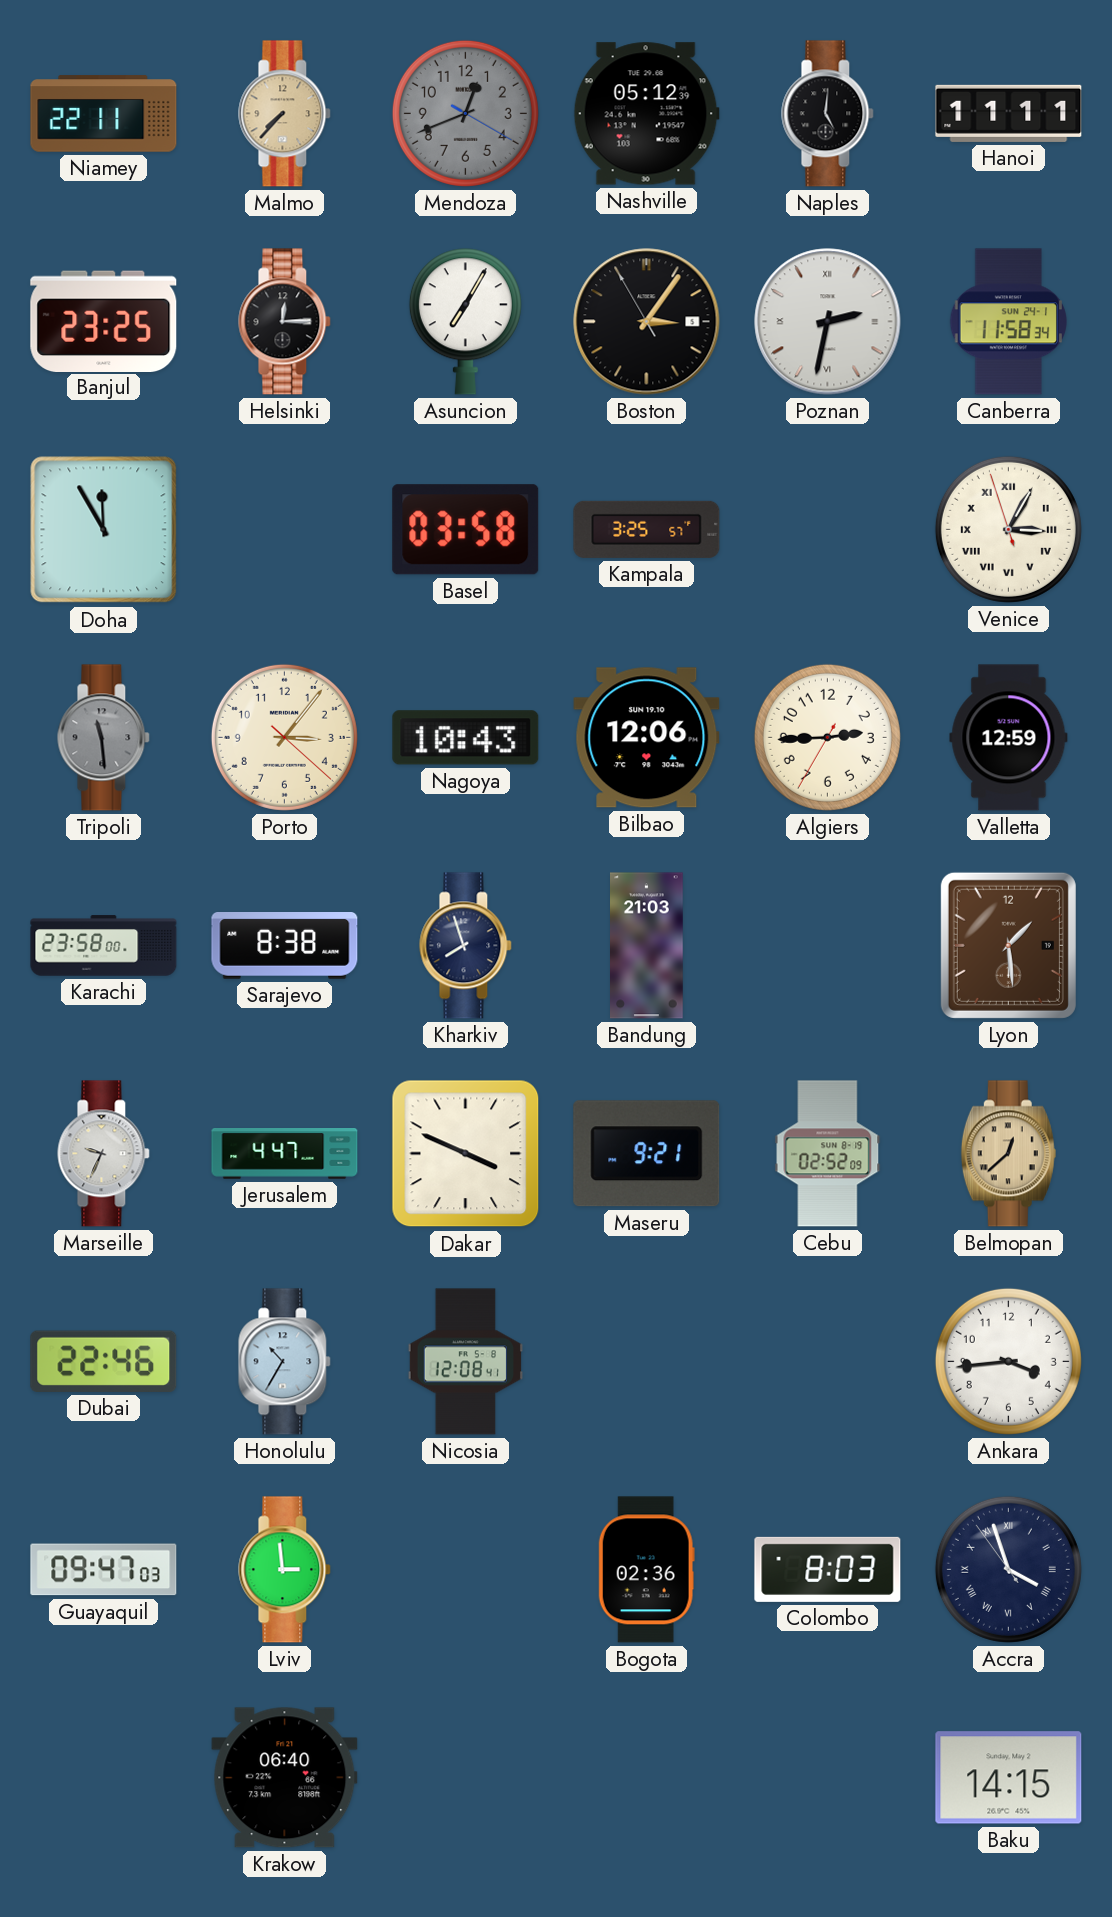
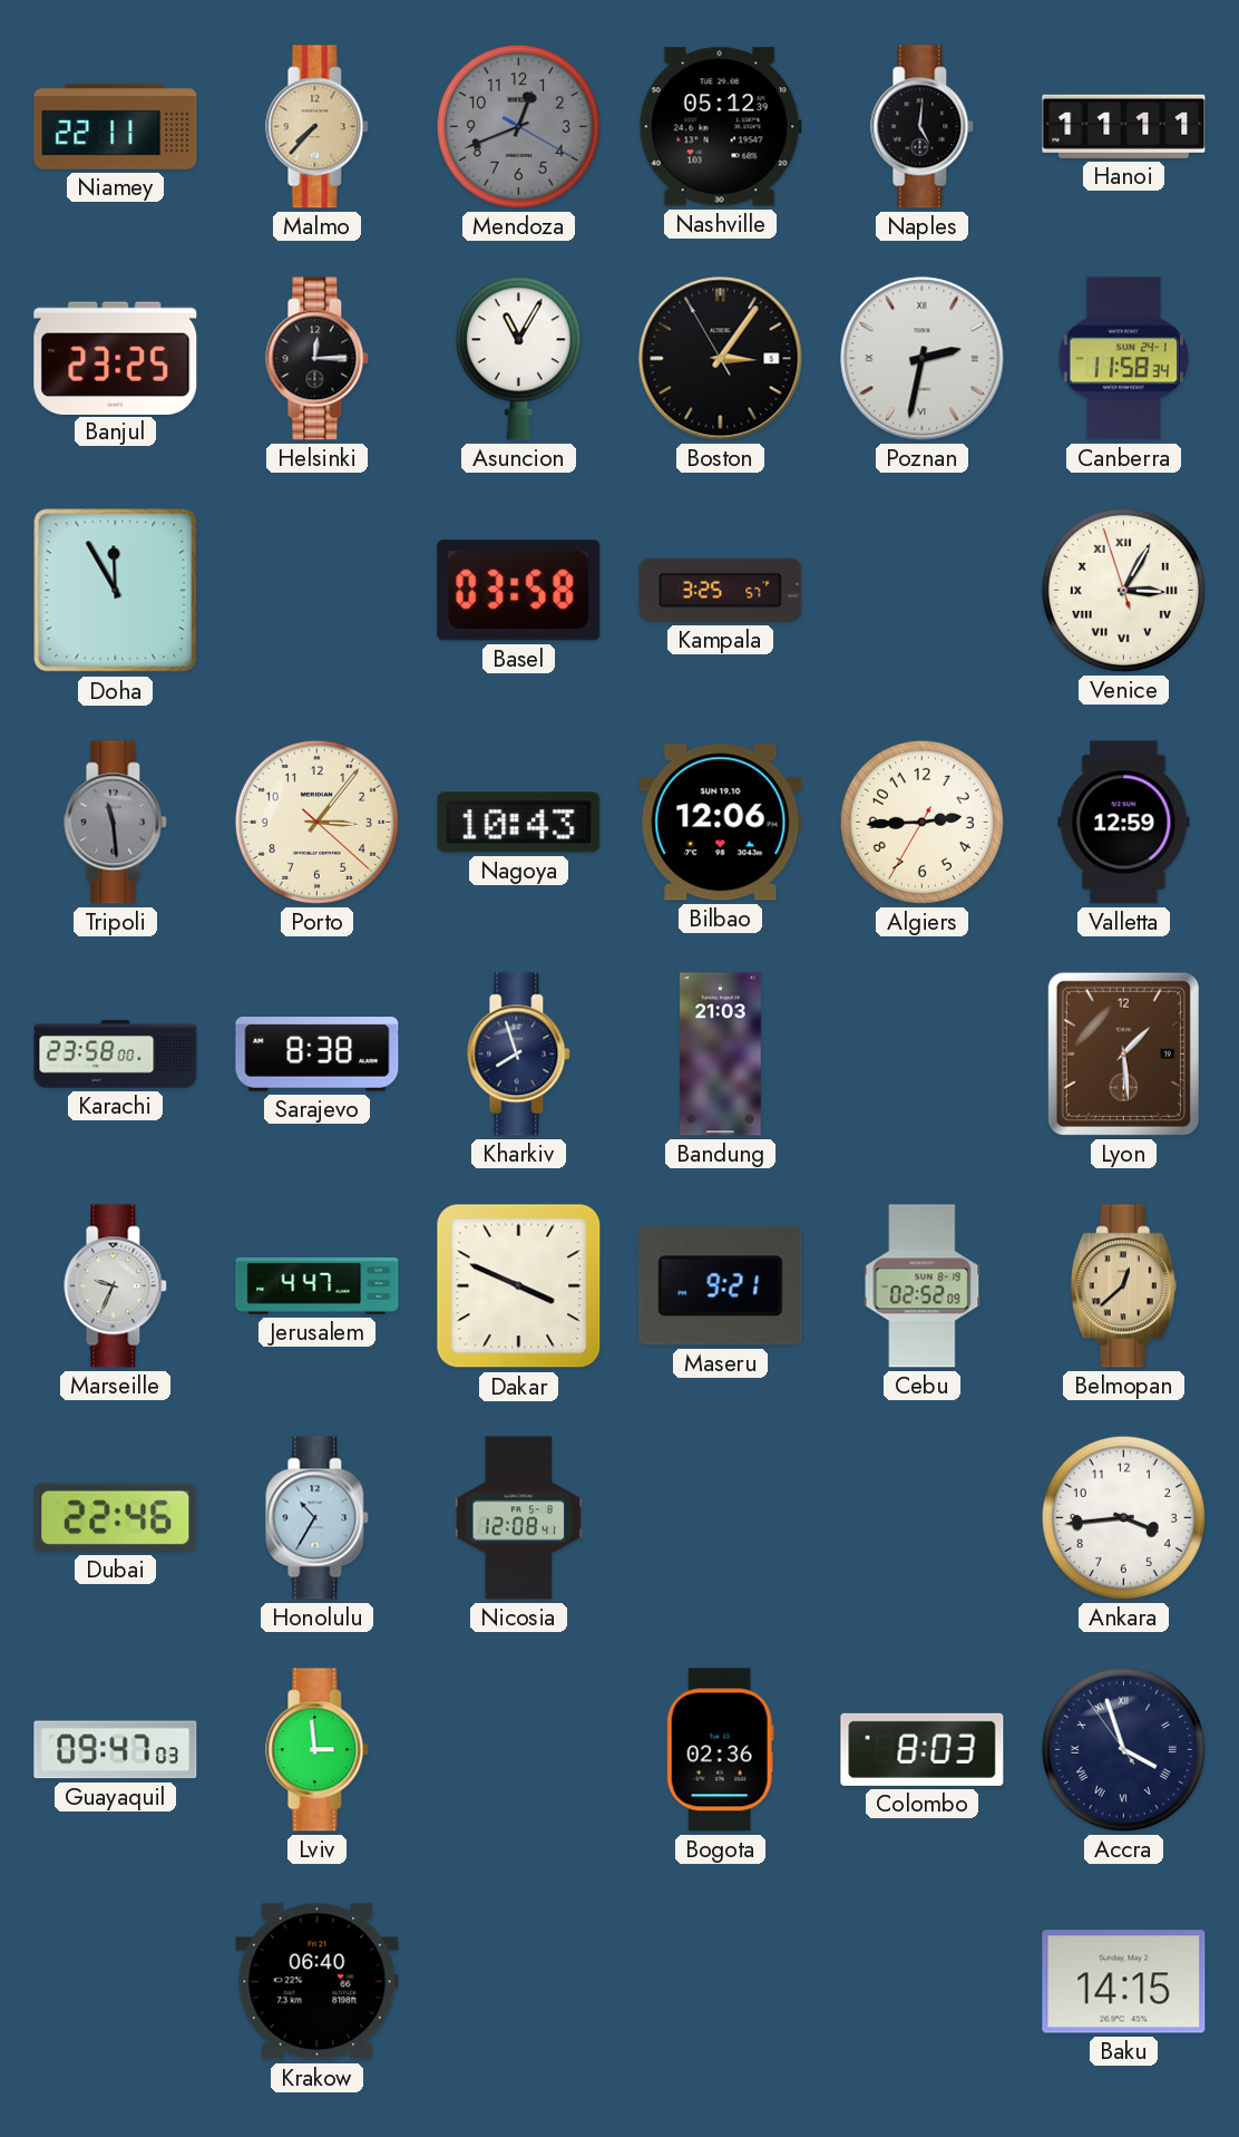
Asuncion: 7:05 -> 11:05
